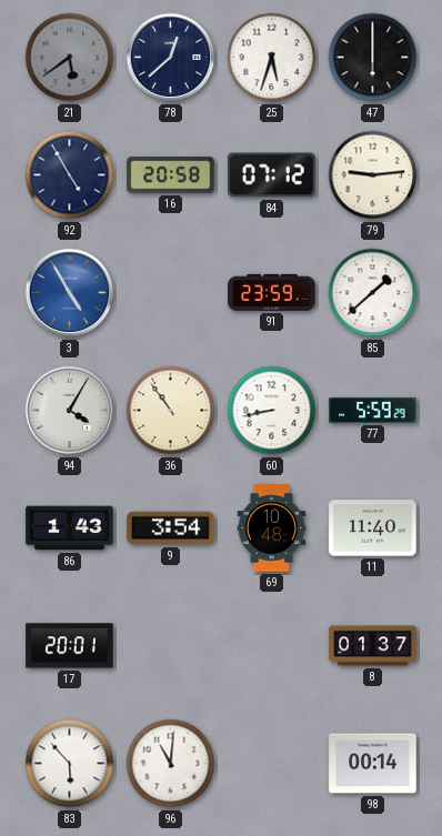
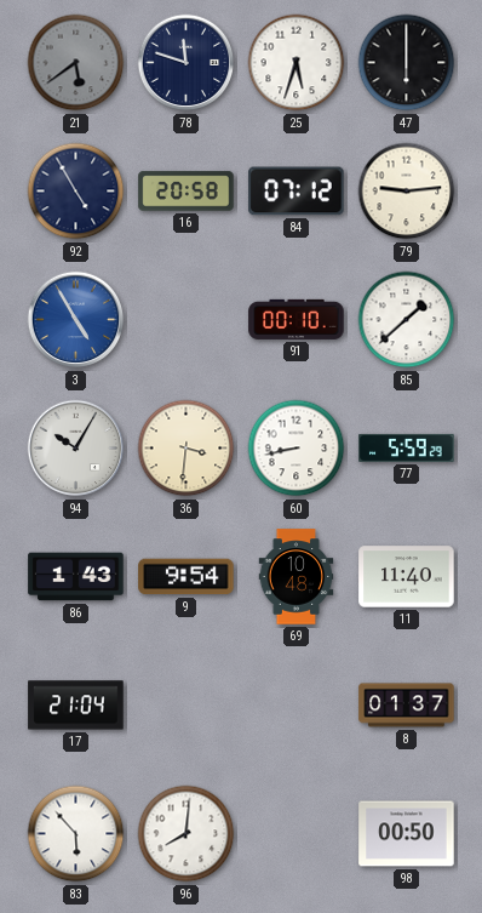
78: 12:38 -> 11:48
91: 23:59 -> 00:10
94: 4:05 -> 10:05
36: 10:54 -> 3:31
9: 3:54 -> 9:54
17: 20:01 -> 21:04
96: 11:01 -> 8:01
98: 00:14 -> 00:50
